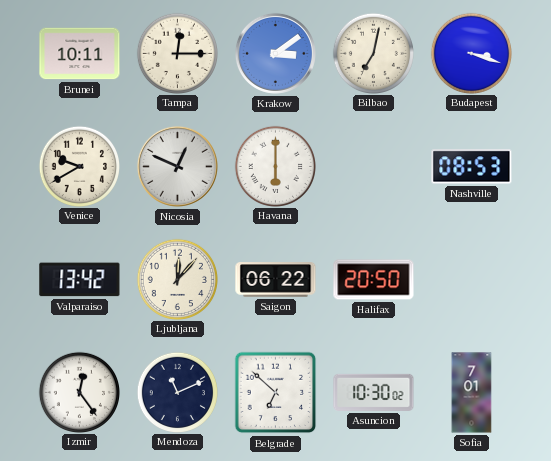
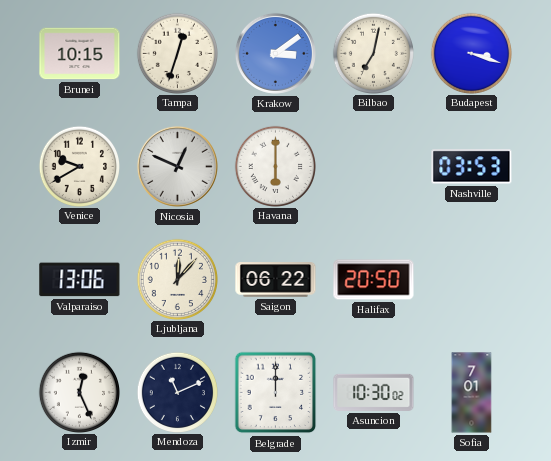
Brunei: 10:11 -> 10:15
Tampa: 12:15 -> 12:33
Nashville: 08:53 -> 03:53
Valparaiso: 13:42 -> 13:06
Izmir: 12:24 -> 12:26
Belgrade: 6:52 -> 12:00
